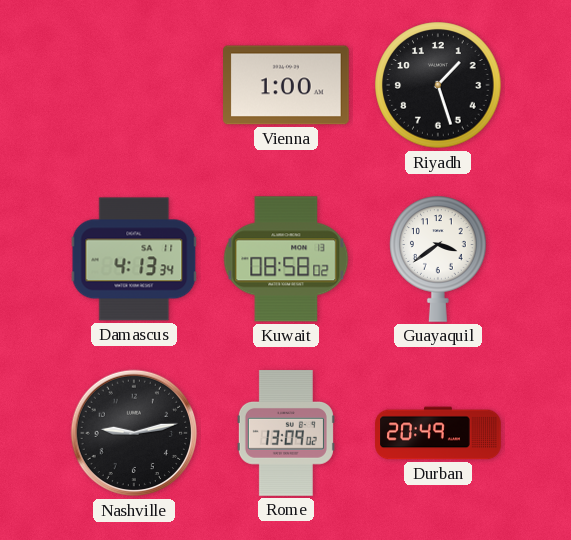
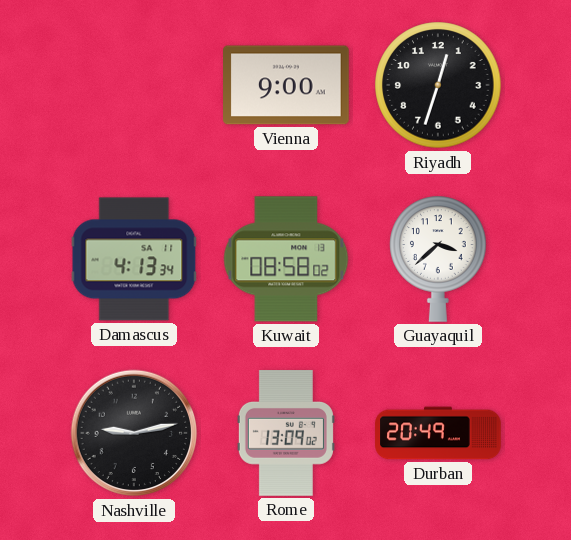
Vienna: 1:00 -> 9:00
Riyadh: 1:27 -> 12:33
Guayaquil: 3:39 -> 3:38
